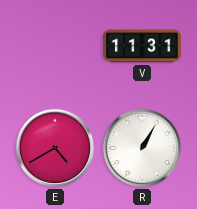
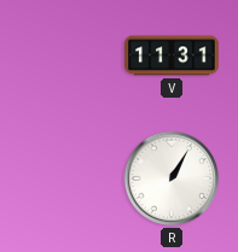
E: 4:40 -> none
